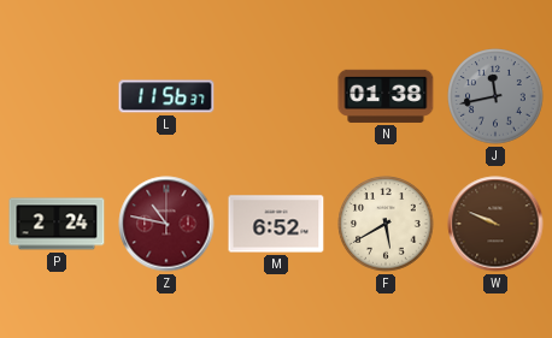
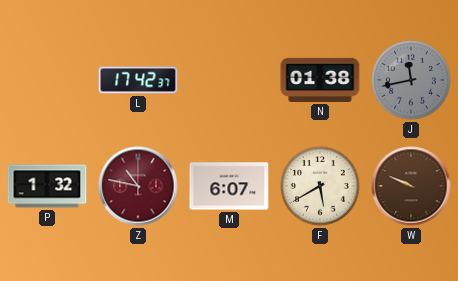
L: 11:56 -> 17:42
P: 2:24 -> 1:32
M: 6:52 -> 6:07
